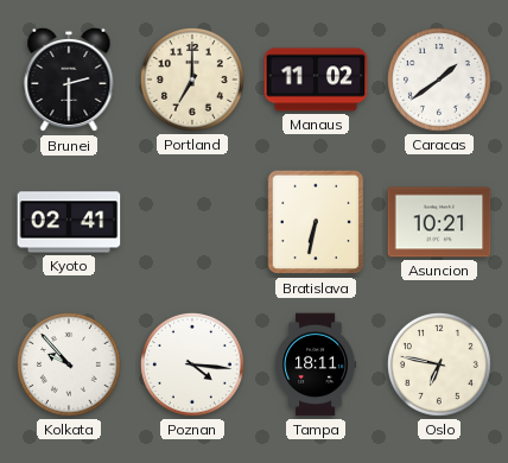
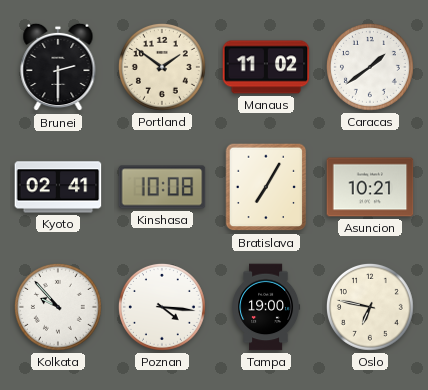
Portland: 7:00 -> 1:51
Kinshasa: none -> 10:08
Bratislava: 6:32 -> 7:05
Tampa: 18:11 -> 19:00
